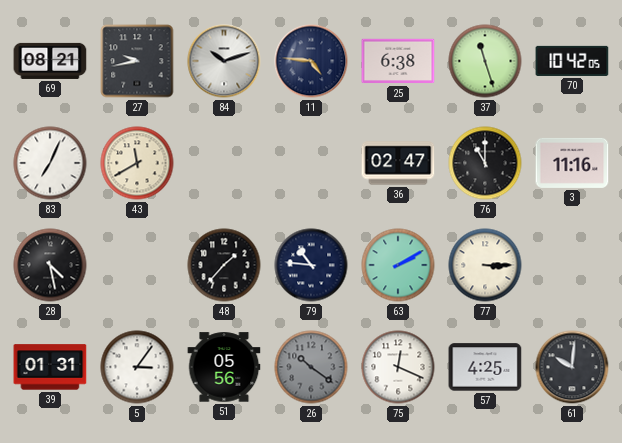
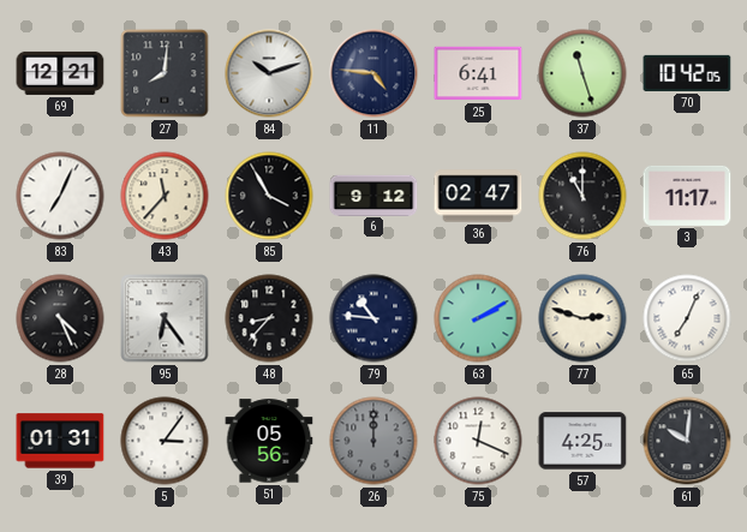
69: 08:21 -> 12:21
27: 9:43 -> 8:01
25: 6:38 -> 6:41
43: 11:40 -> 11:37
85: none -> 3:55
6: none -> 9:12
3: 11:16 -> 11:17
28: 4:28 -> 4:26
95: none -> 6:24
48: 1:37 -> 8:37
77: 3:15 -> 2:48
65: none -> 7:04
26: 10:21 -> 12:00
